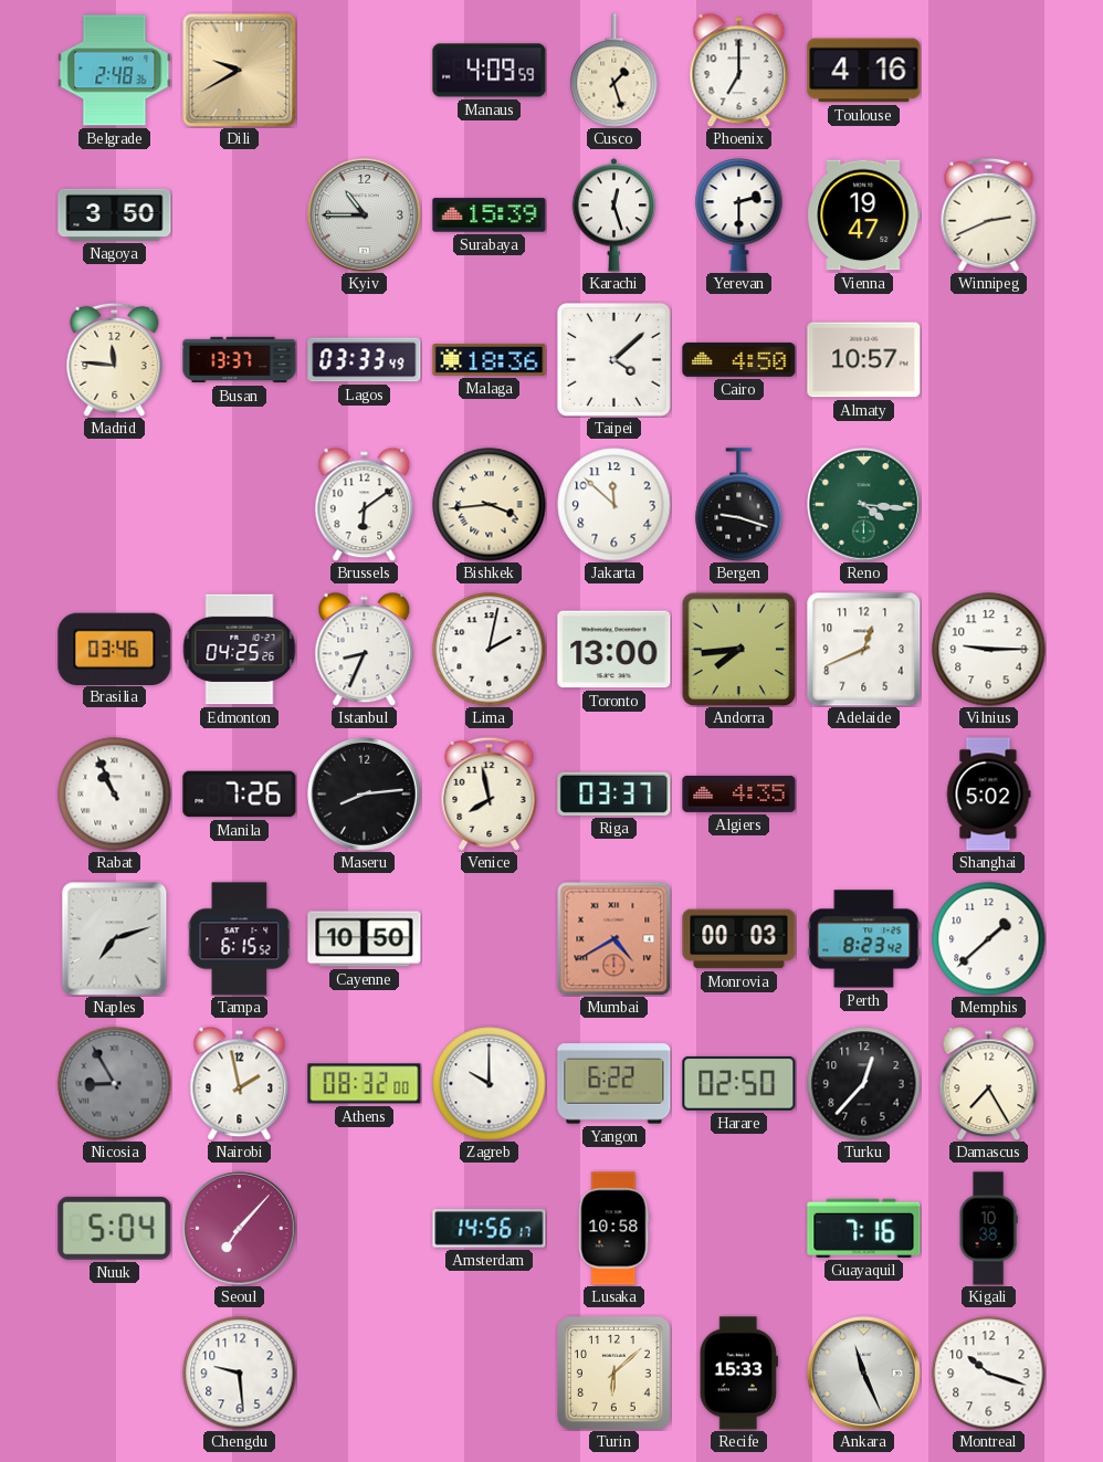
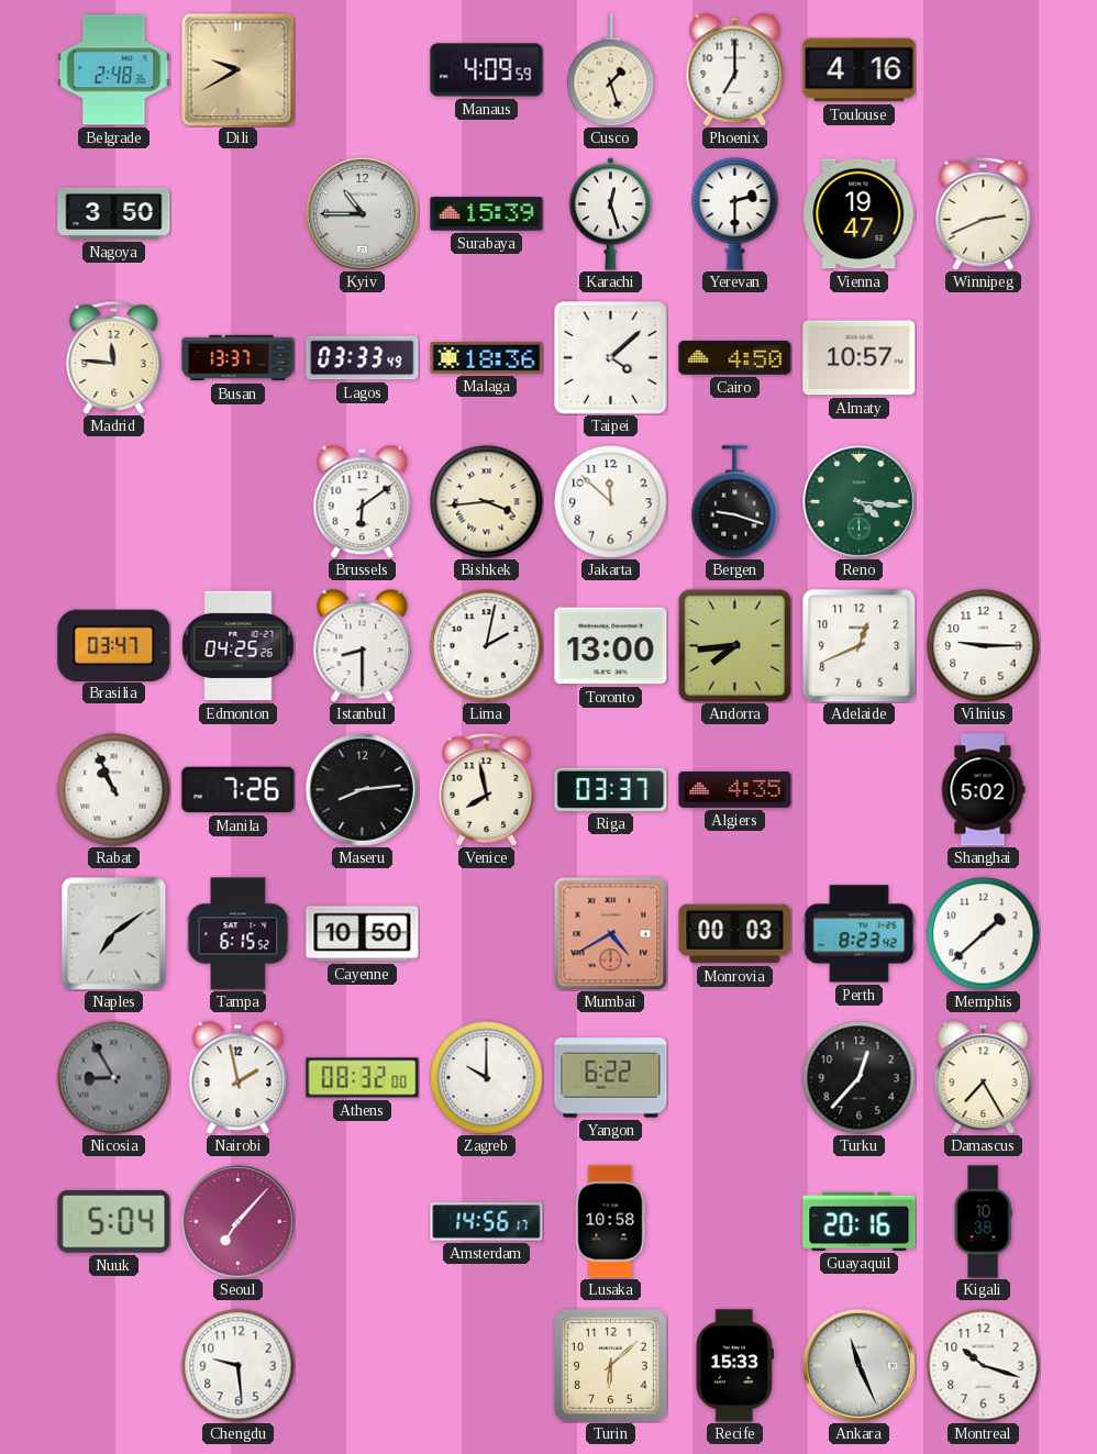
Brasilia: 03:46 -> 03:47
Istanbul: 8:34 -> 8:30
Naples: 7:12 -> 7:09
Harare: 02:50 -> none
Guayaquil: 7:16 -> 20:16
